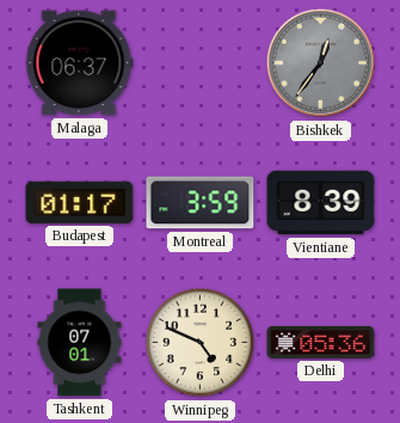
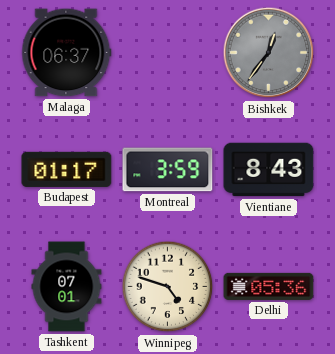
Vientiane: 8:39 -> 8:43
Winnipeg: 4:49 -> 4:48
